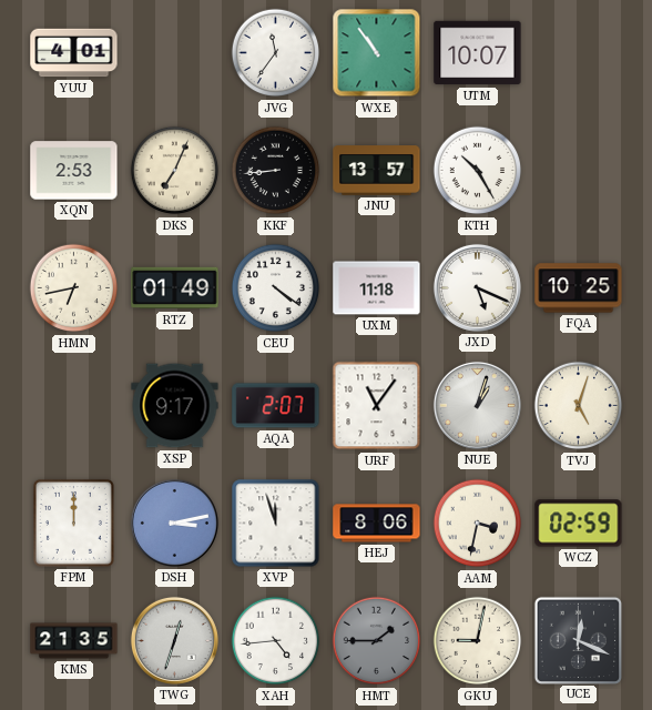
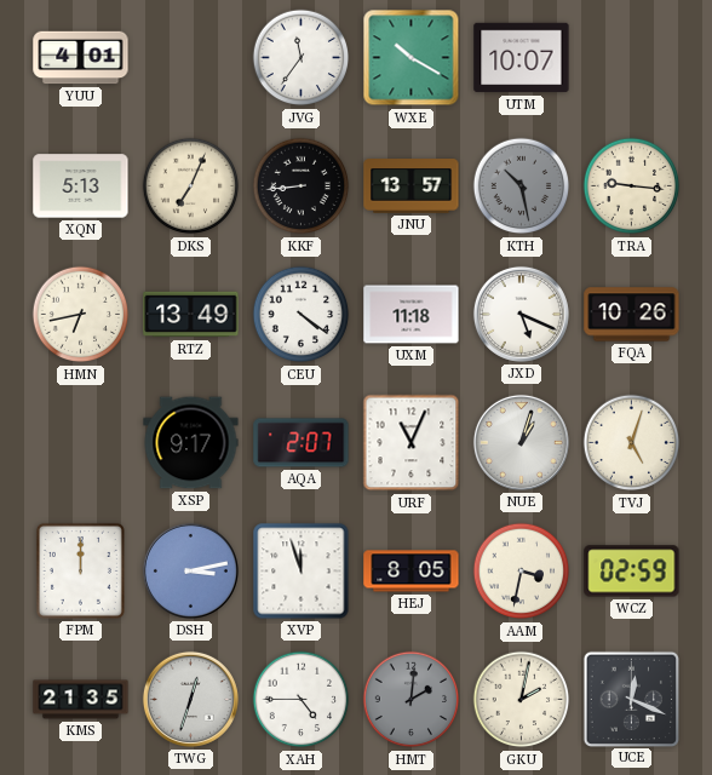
WXE: 10:54 -> 10:20
XQN: 2:53 -> 5:13
KTH: 10:25 -> 10:28
KTH dial: white -> grey
TRA: none -> 9:16
RTZ: 01:49 -> 13:49
FQA: 10:25 -> 10:26
URF: 11:06 -> 11:04
HEJ: 8:06 -> 8:05
XAH: 4:44 -> 4:45
HMT: 1:45 -> 2:01
GKU: 9:02 -> 2:02
